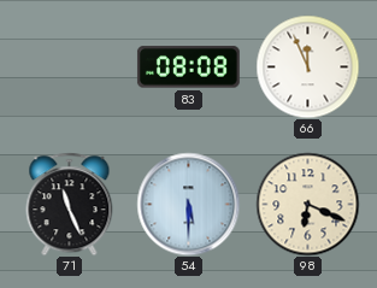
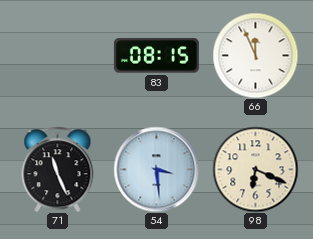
83: 08:08 -> 08:15
54: 5:30 -> 3:29
